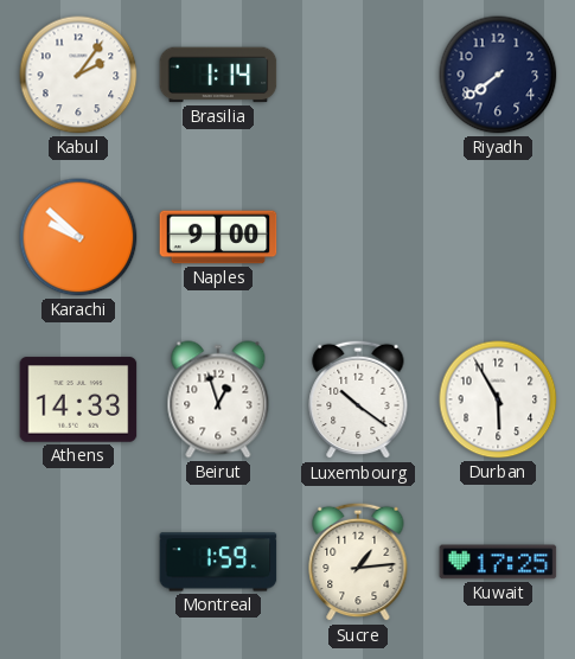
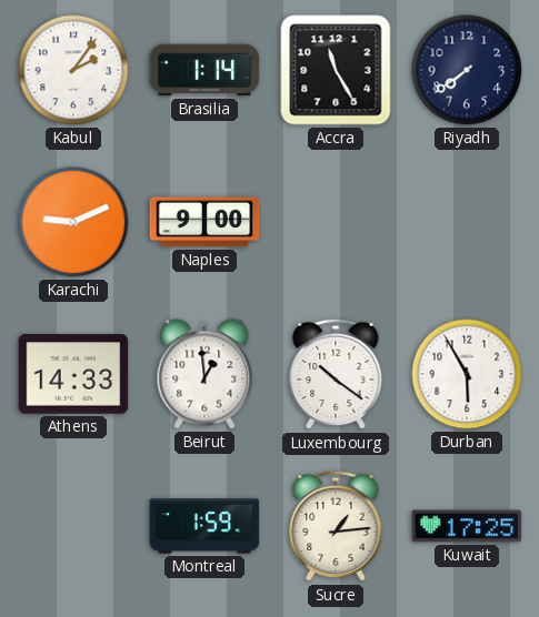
Accra: none -> 11:25
Karachi: 9:52 -> 9:11
Beirut: 12:57 -> 12:59
